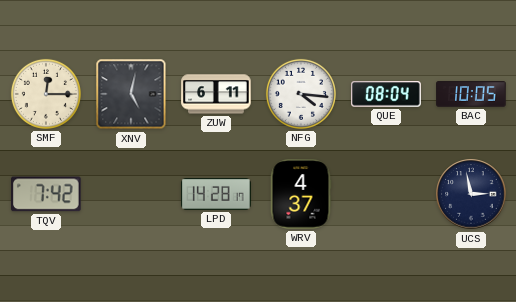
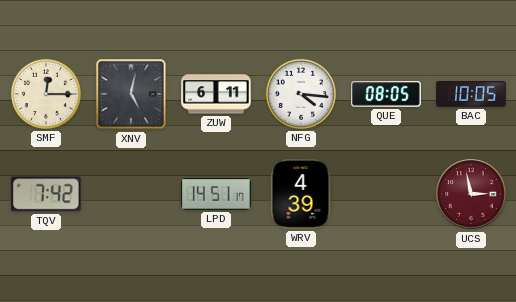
QUE: 08:04 -> 08:05
LPD: 14:28 -> 14:51
WRV: 4:37 -> 4:39
UCS dial: navy -> burgundy
